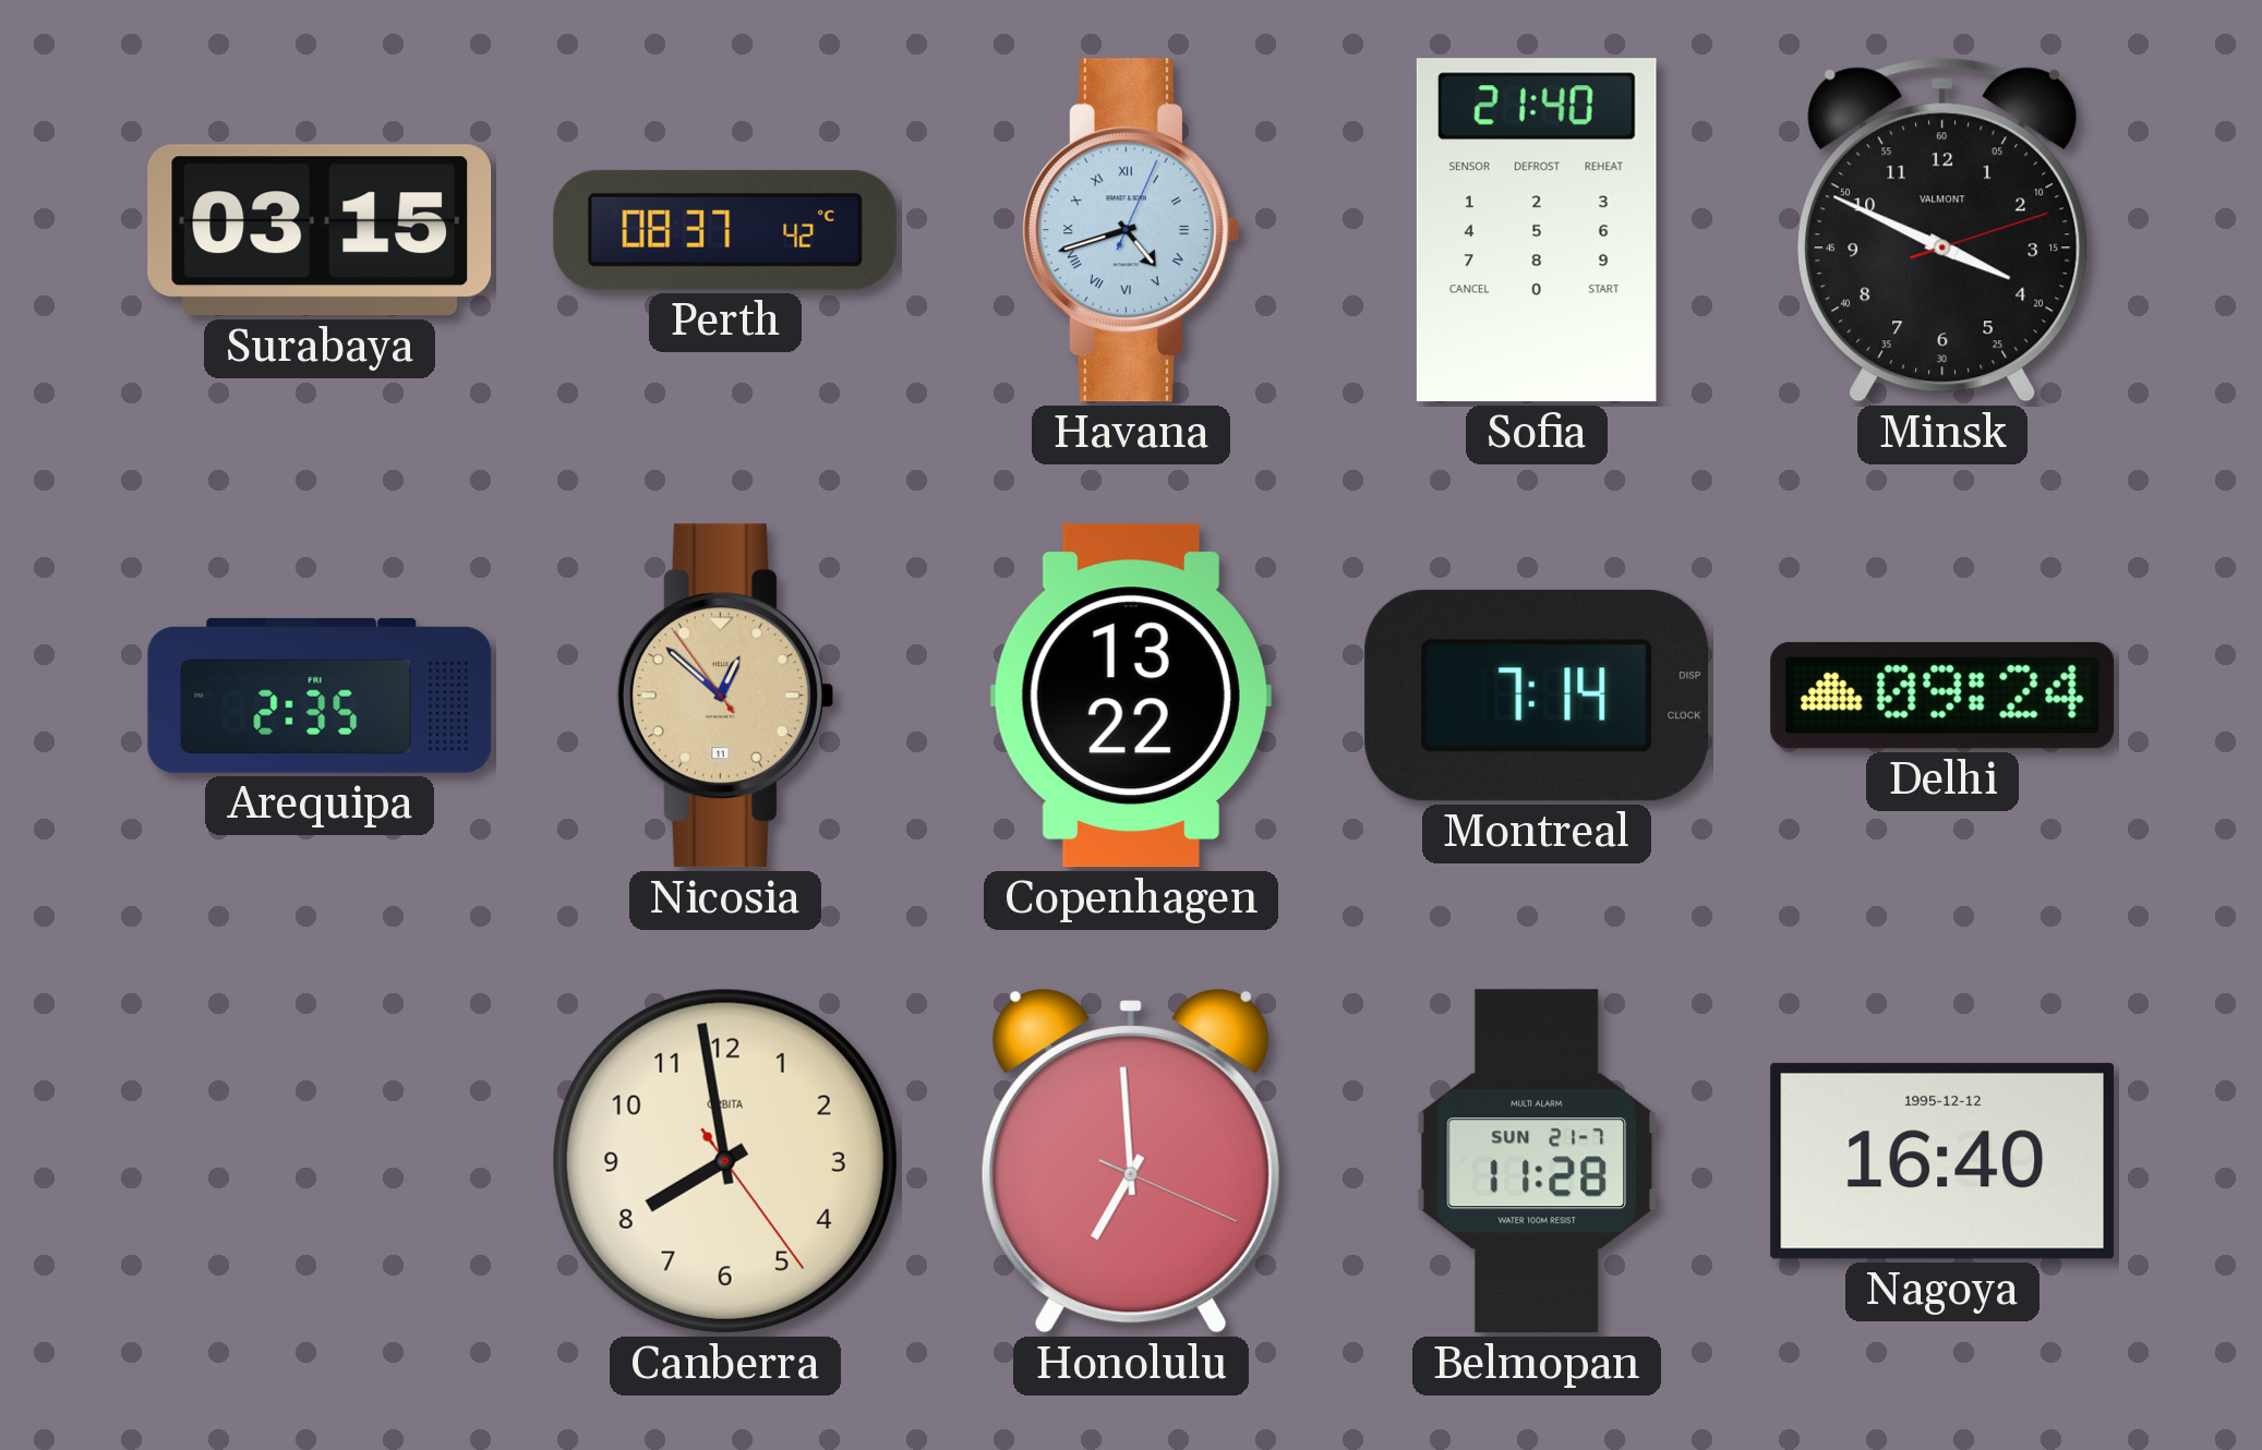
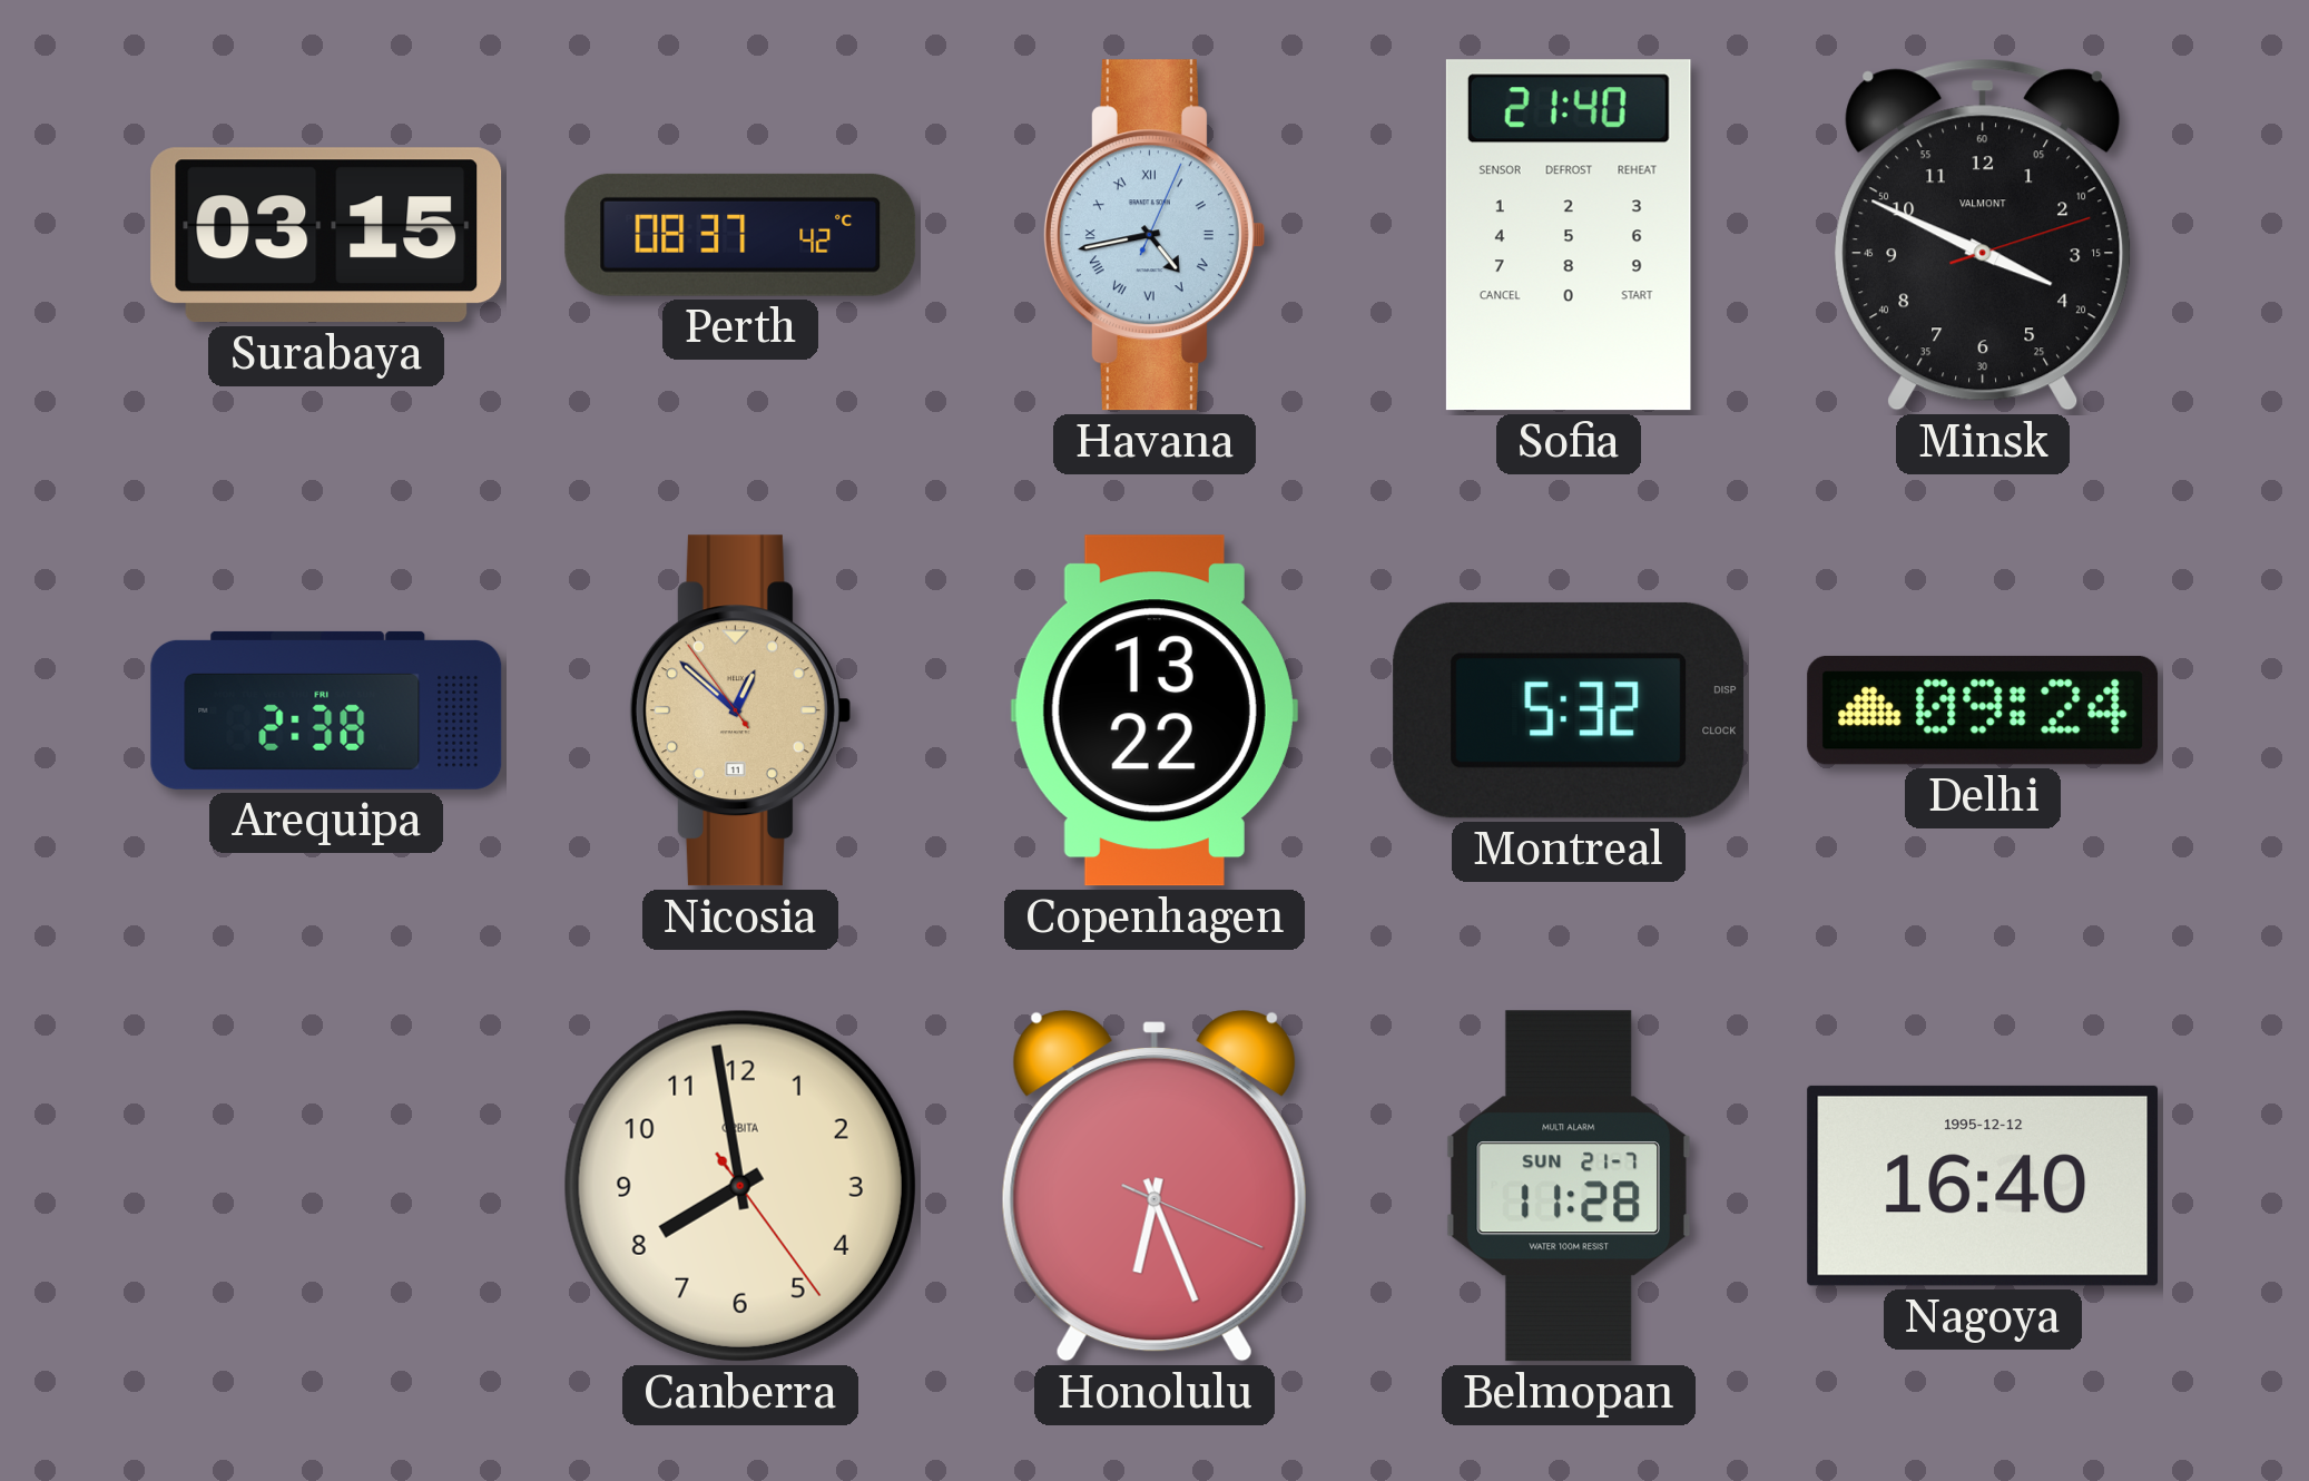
Havana: 4:42 -> 4:43
Arequipa: 2:35 -> 2:38
Montreal: 7:14 -> 5:32
Honolulu: 6:59 -> 6:26
